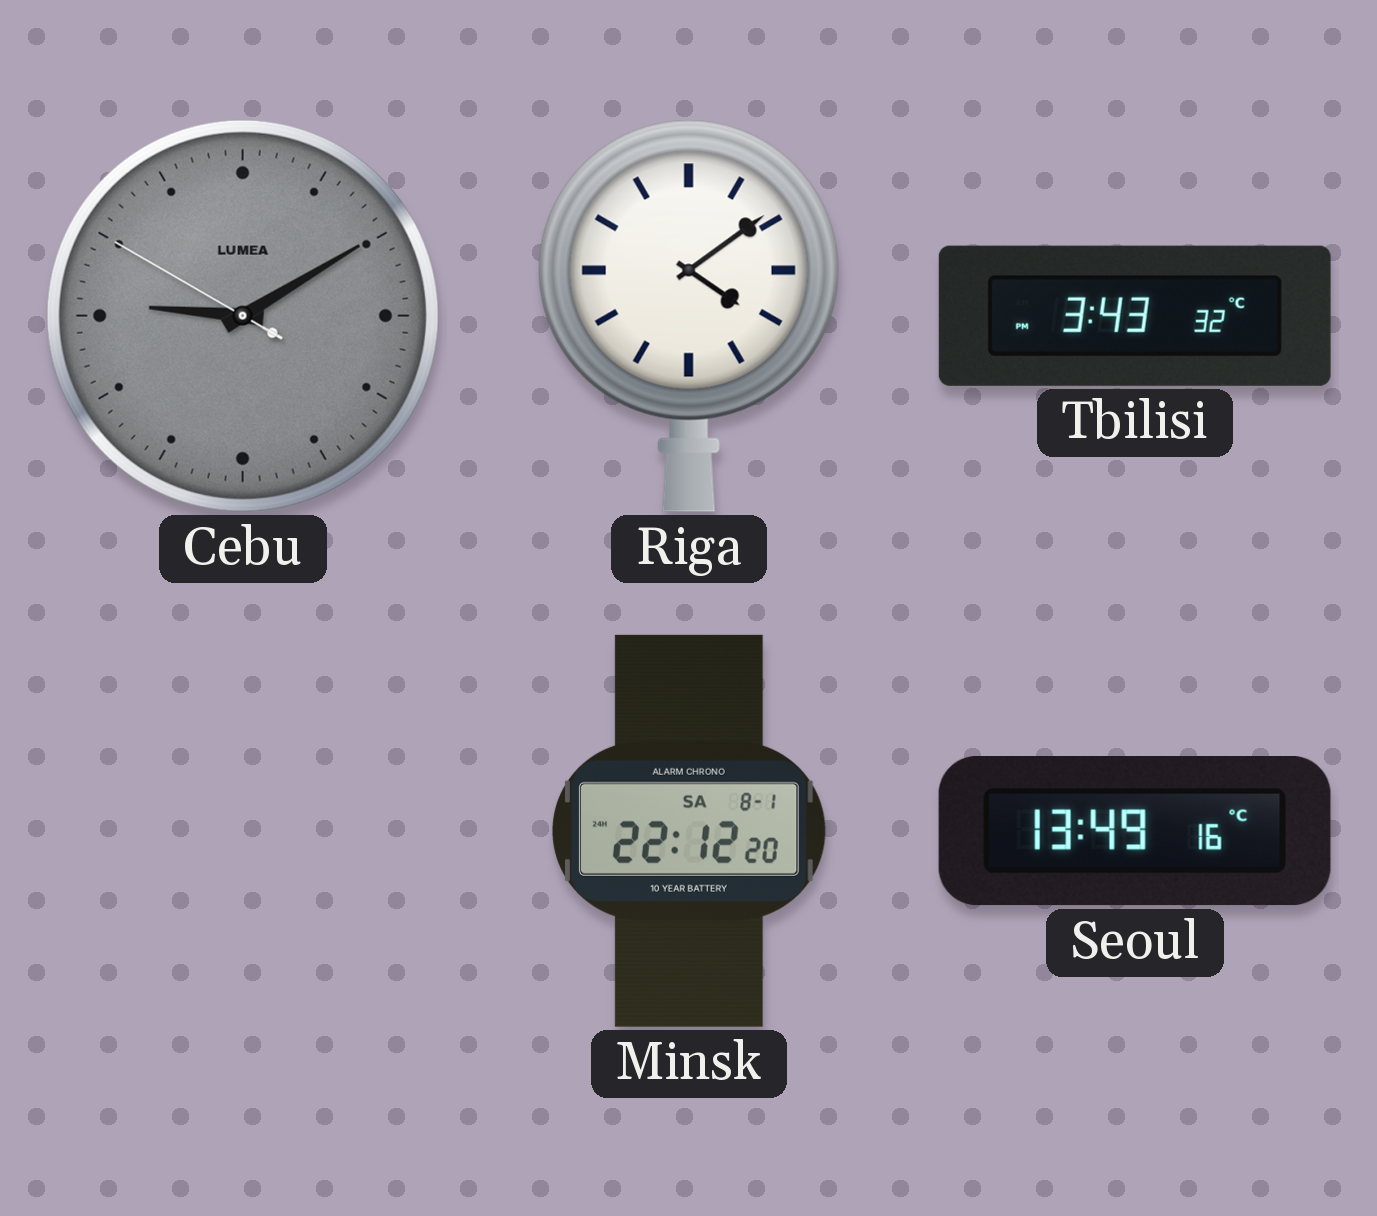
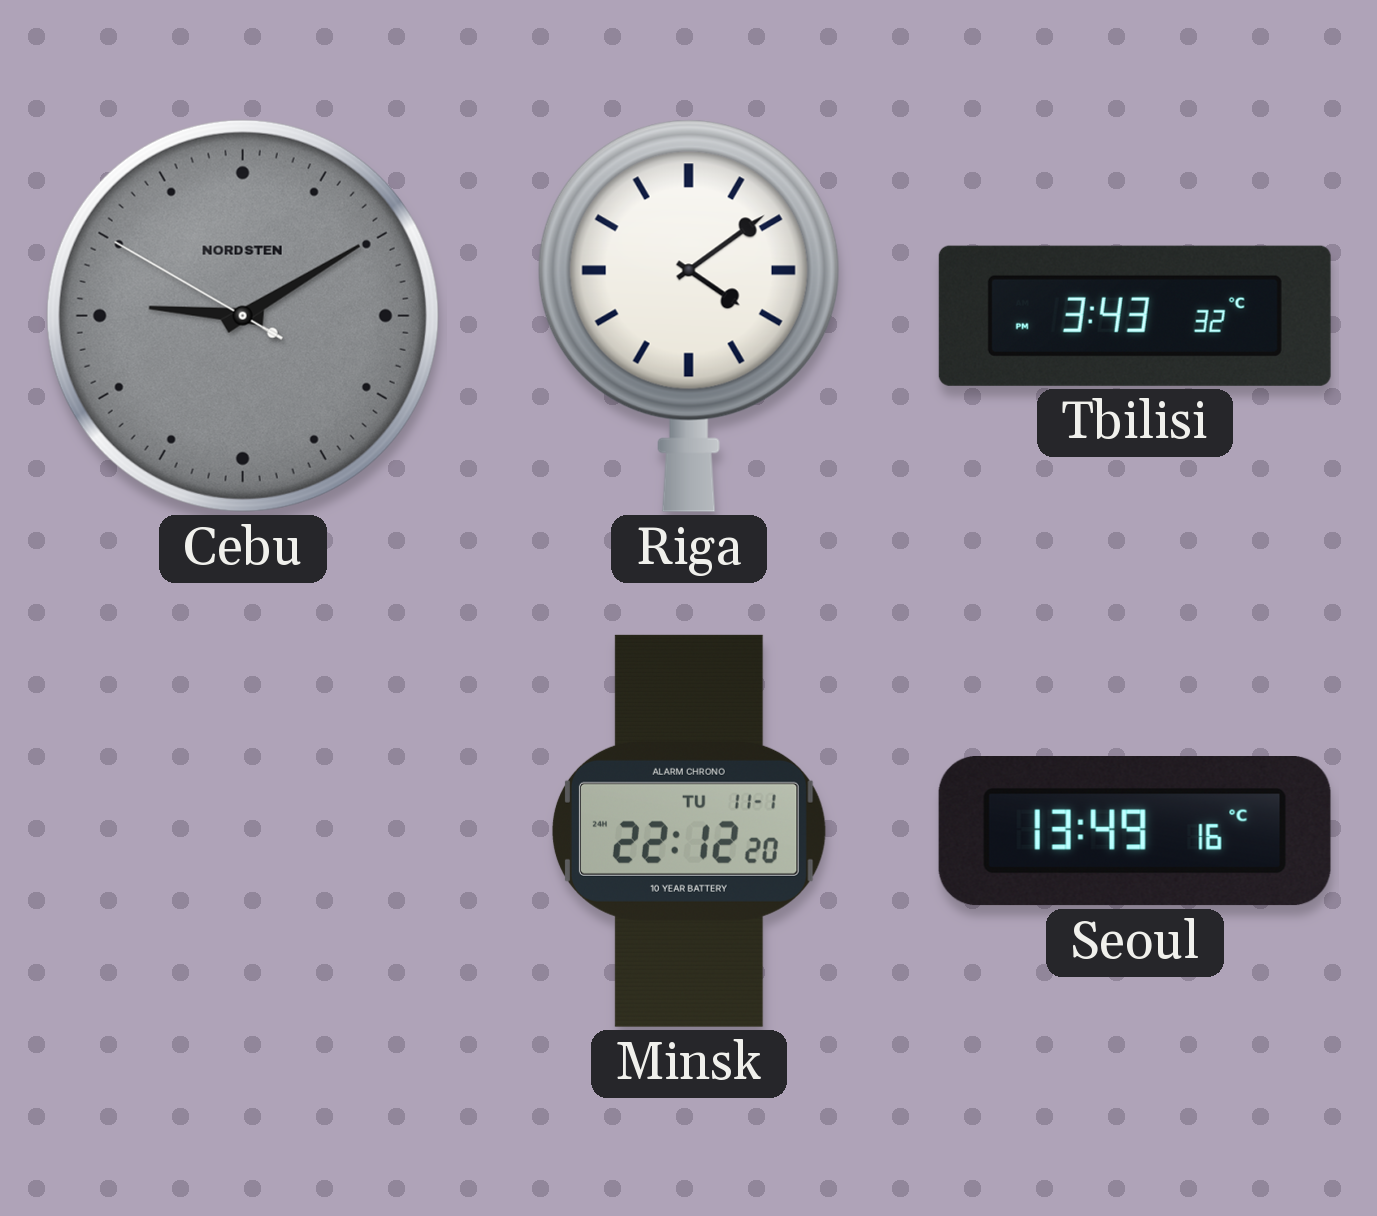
Cebu brand: LUMEA -> NORDSTEN
Minsk date: SA 8-1 -> TU 11-1
